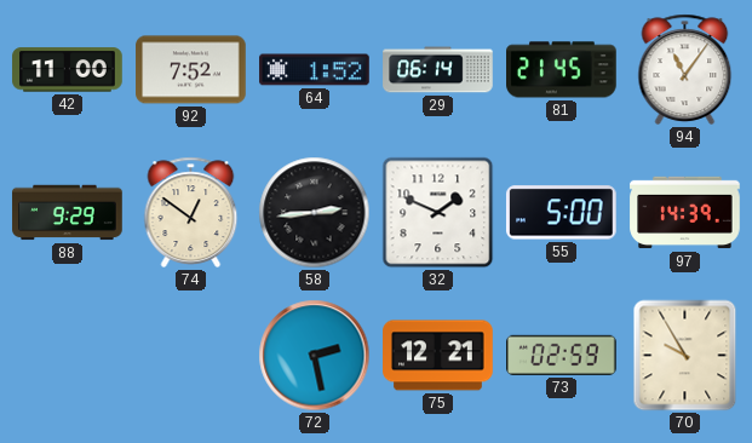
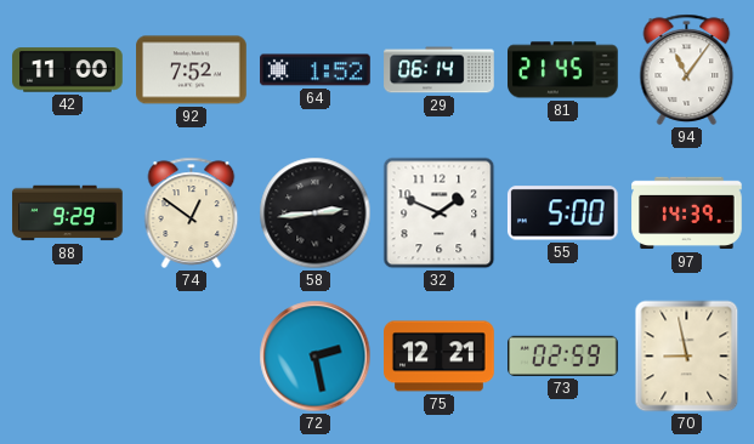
70: 9:55 -> 8:58
